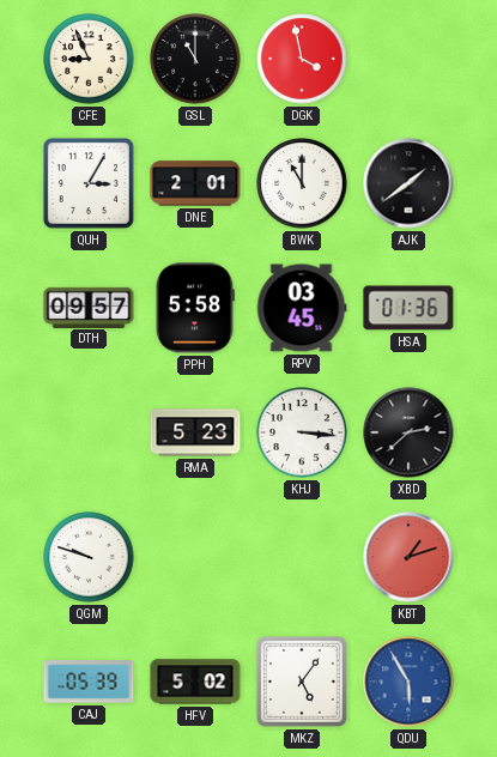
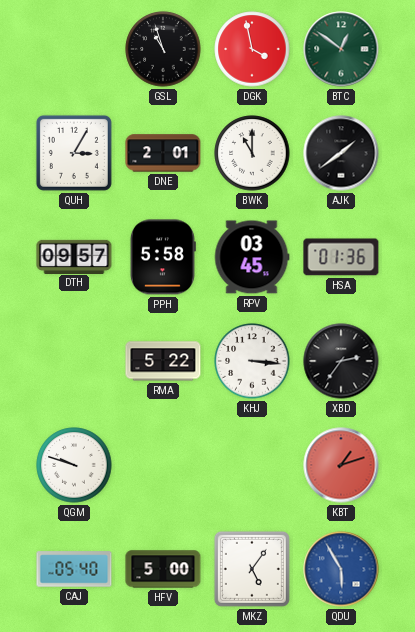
CFE: 8:56 -> none
GSL: 11:00 -> 10:57
BTC: none -> 12:51
RMA: 5:23 -> 5:22
XBD: 2:38 -> 2:36
CAJ: 05:39 -> 05:40
HFV: 5:02 -> 5:00
